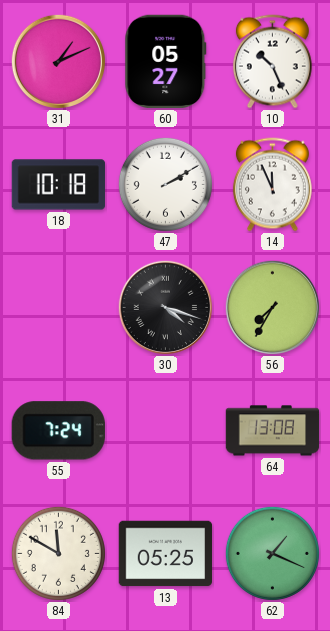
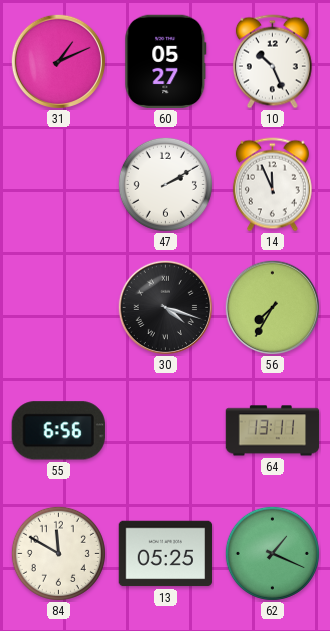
18: 10:18 -> none
55: 7:24 -> 6:56
64: 13:08 -> 13:11
